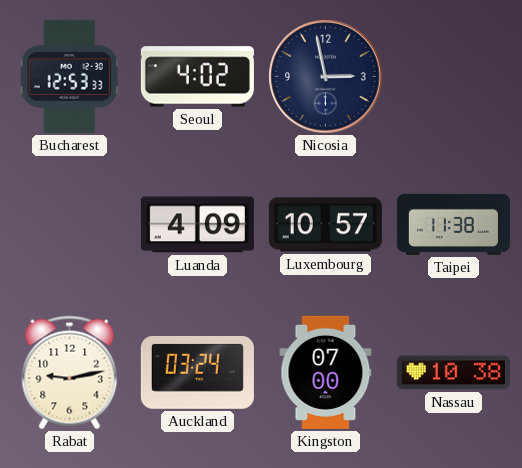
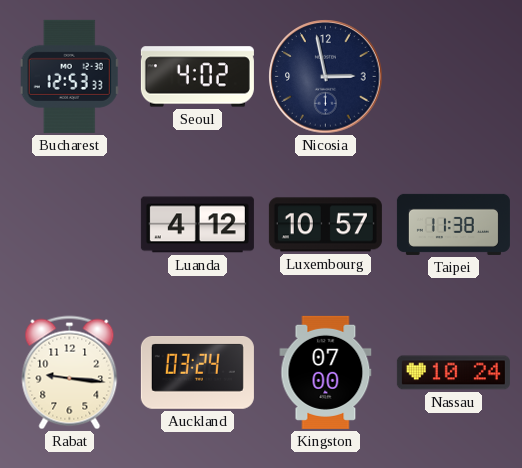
Luanda: 4:09 -> 4:12
Rabat: 9:13 -> 9:16
Nassau: 10:38 -> 10:24
